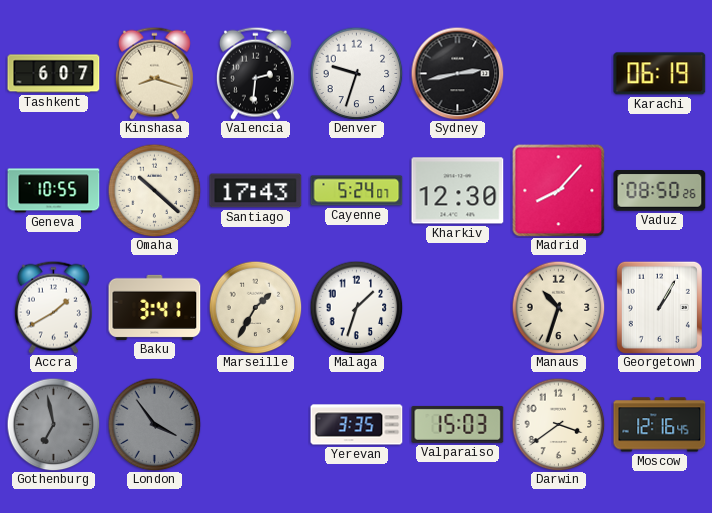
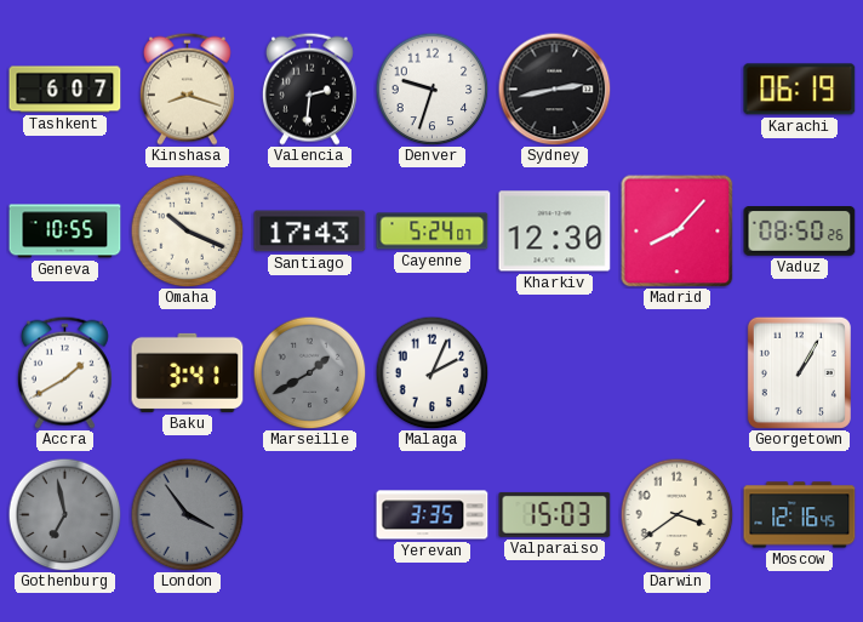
Omaha: 10:22 -> 10:19
Marseille: 1:35 -> 1:40
Marseille dial: cream -> grey
Malaga: 1:33 -> 2:04
Manaus: 10:33 -> none
